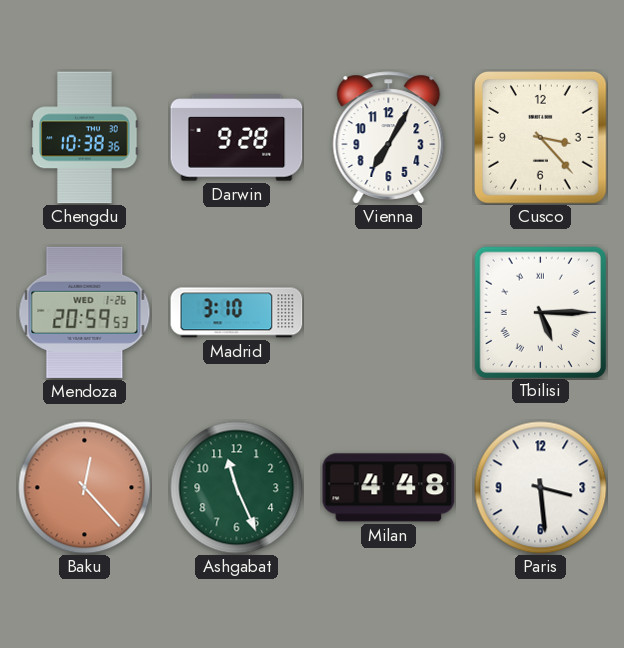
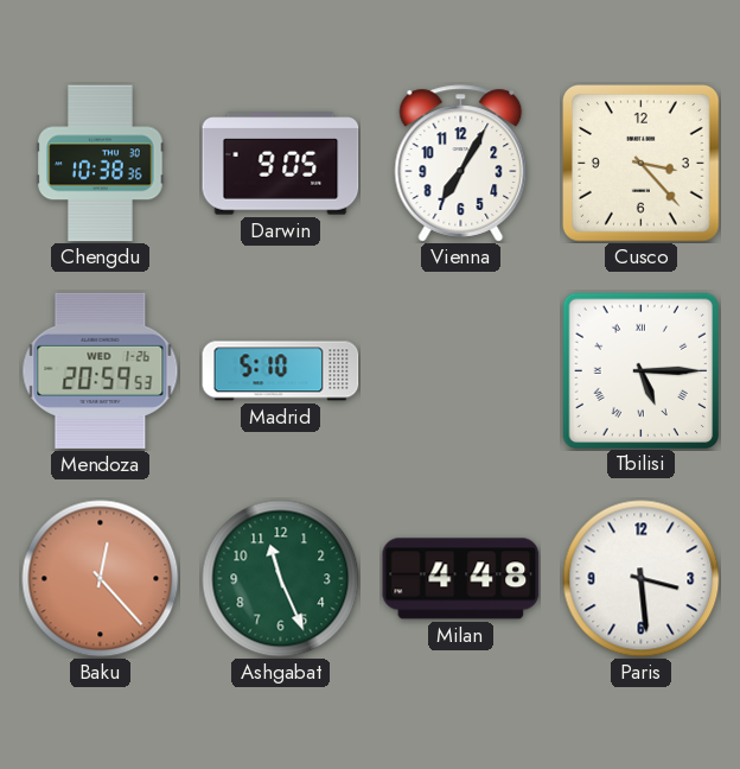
Darwin: 9:28 -> 9:05
Madrid: 3:10 -> 5:10
